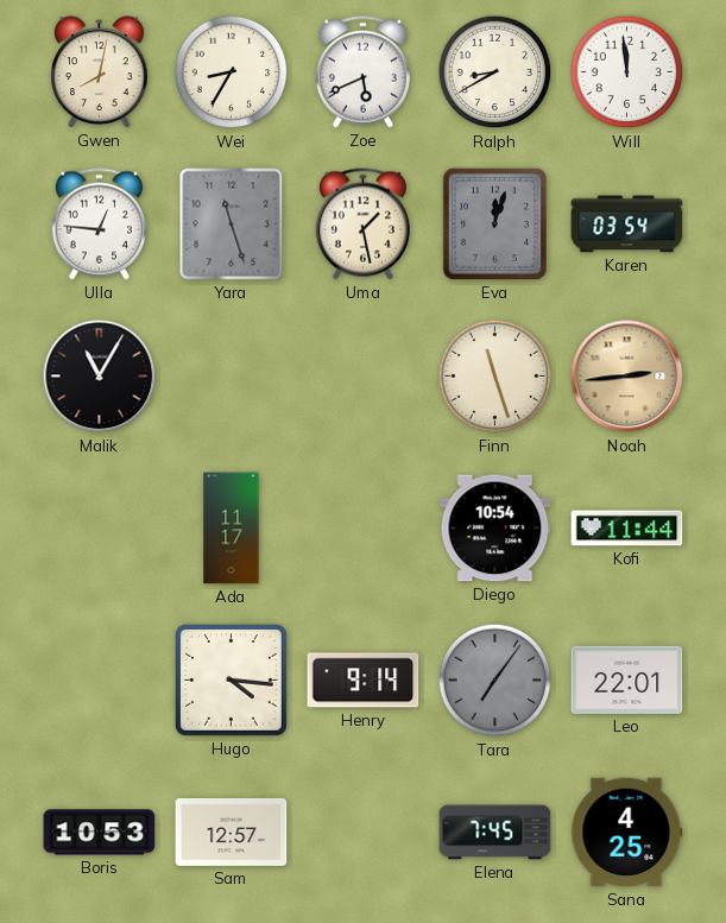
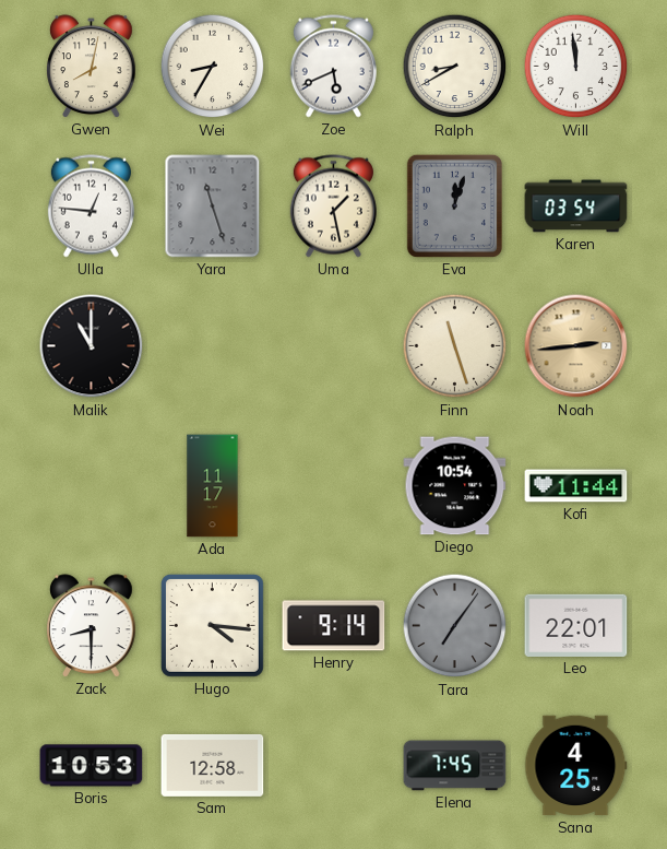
Malik: 11:05 -> 11:00
Zack: none -> 8:30
Sam: 12:57 -> 12:58
